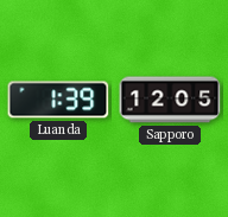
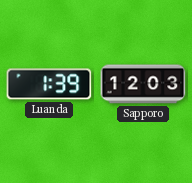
Sapporo: 12:05 -> 12:03
